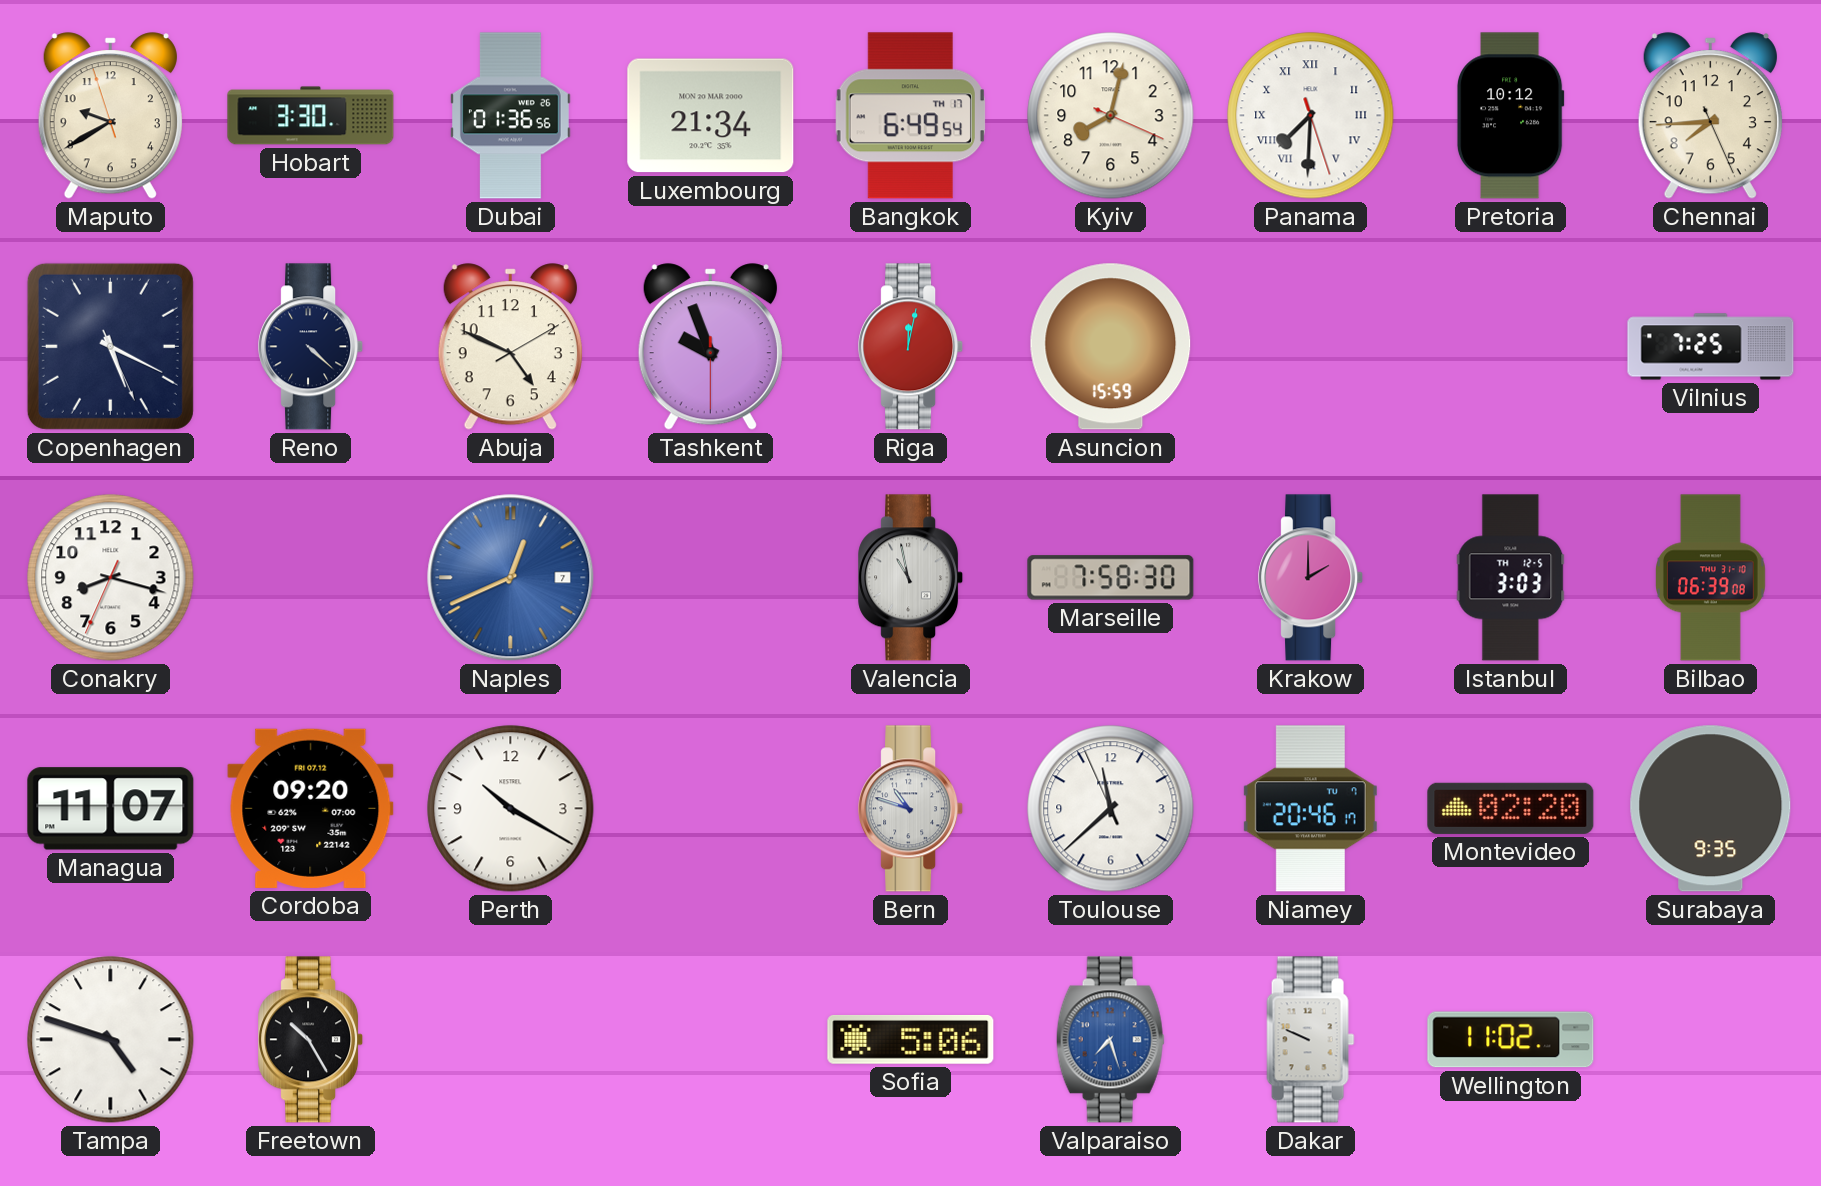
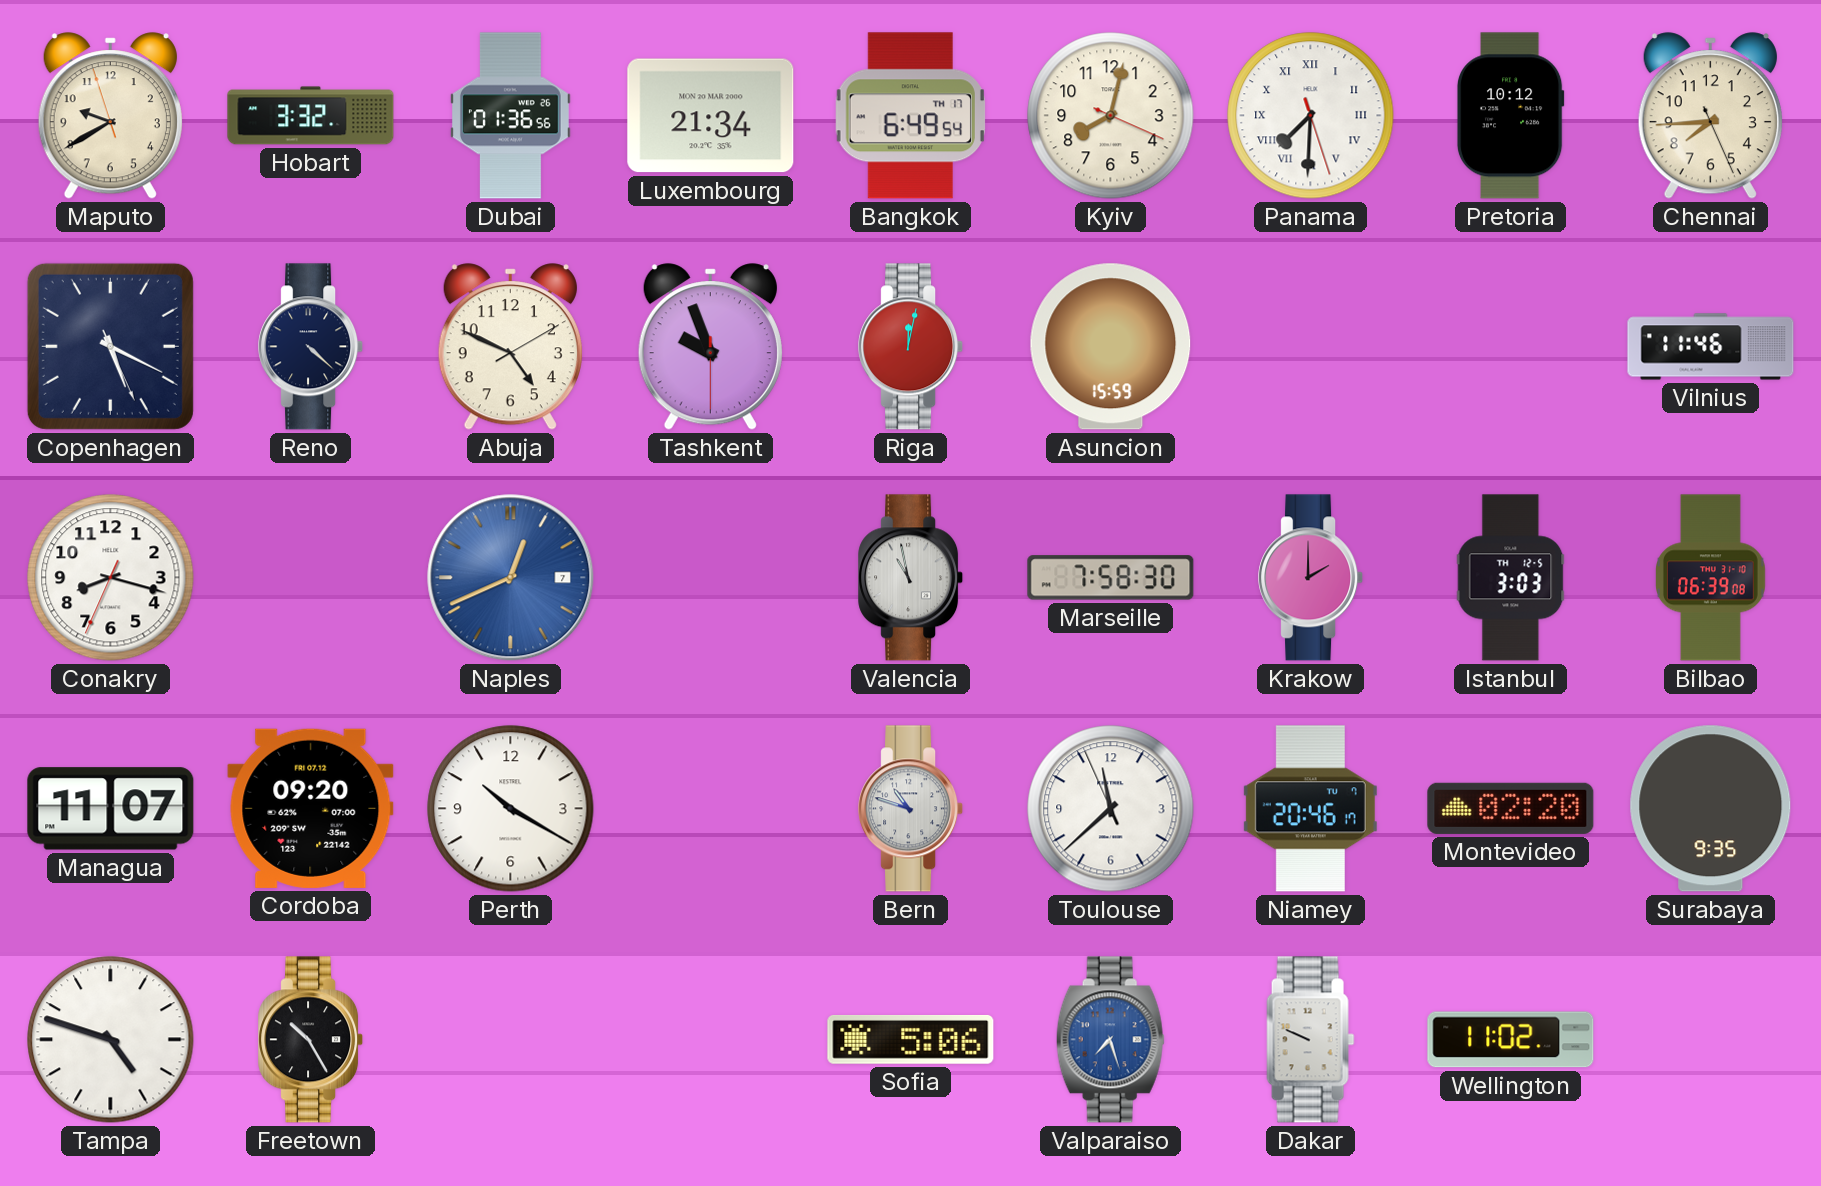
Hobart: 3:30 -> 3:32
Vilnius: 7:25 -> 11:46
